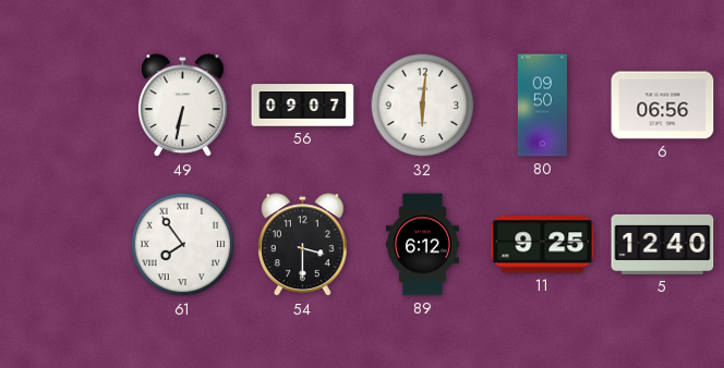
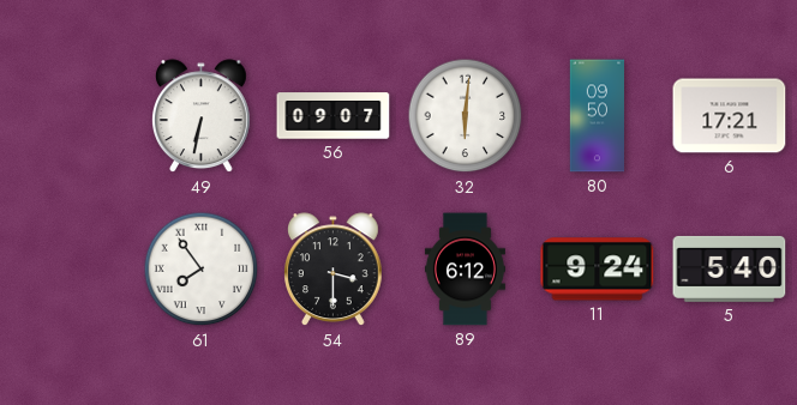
6: 06:56 -> 17:21
11: 9:25 -> 9:24
5: 12:40 -> 5:40
